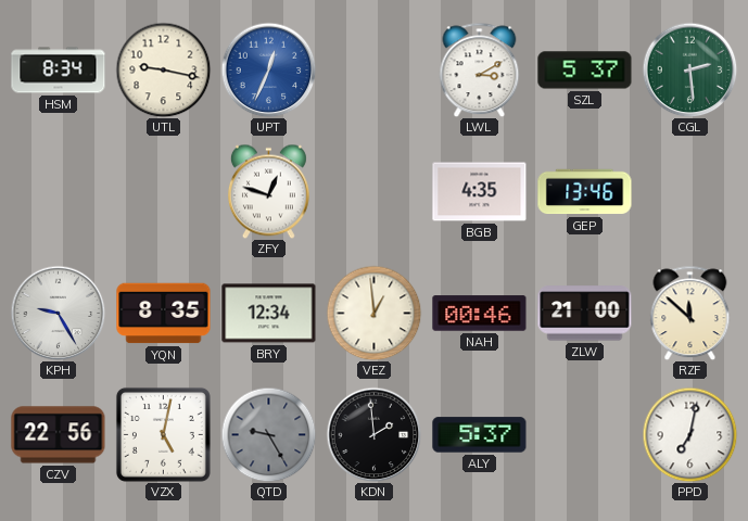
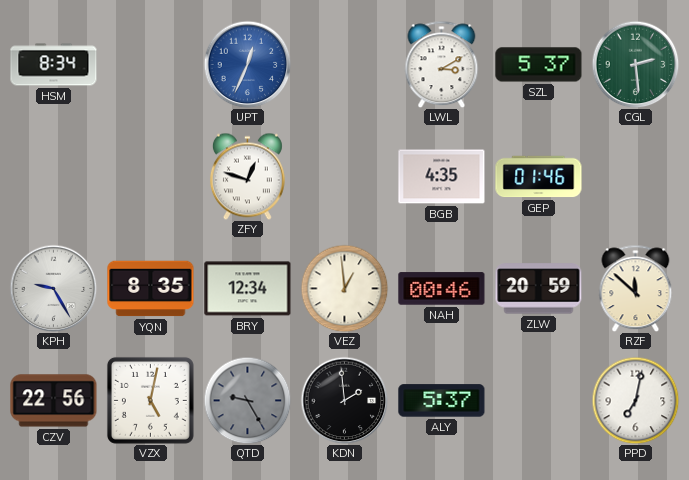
UTL: 9:17 -> none
GEP: 13:46 -> 01:46
ZLW: 21:00 -> 20:59
